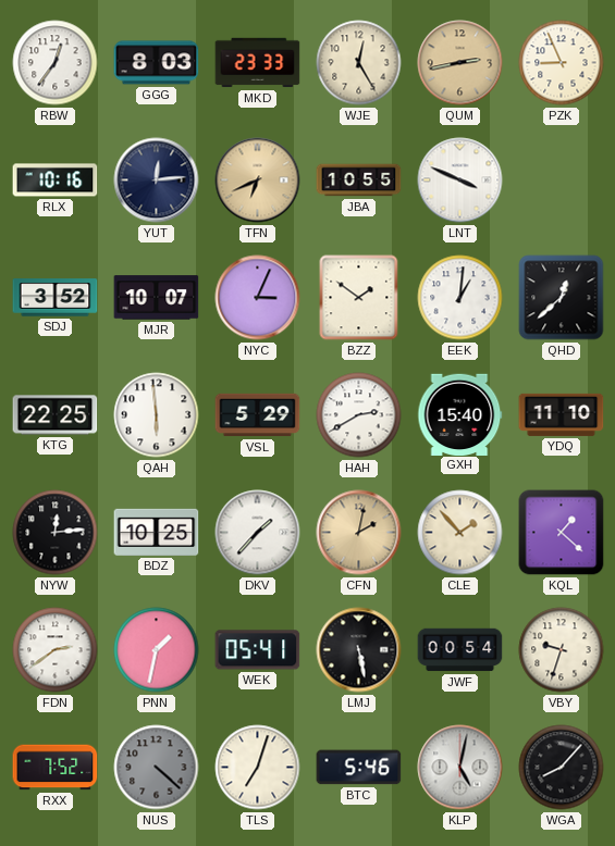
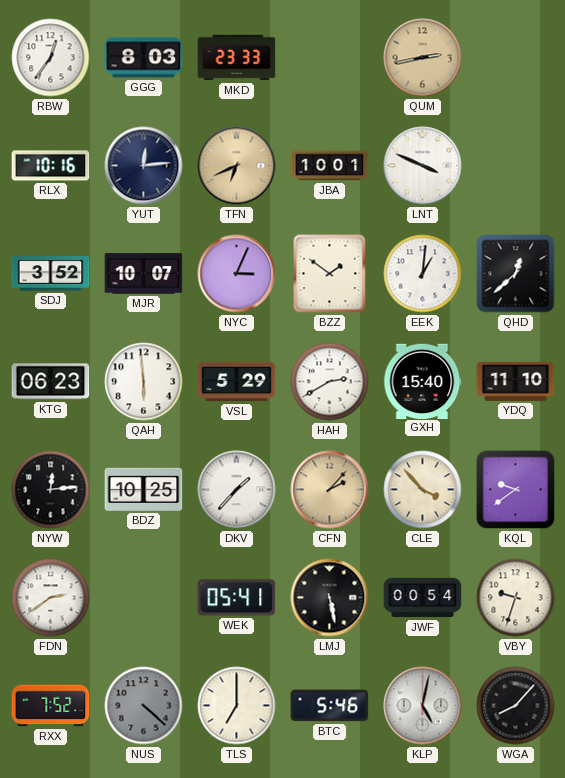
WJE: 12:25 -> none
PZK: 8:56 -> none
JBA: 10:55 -> 10:01
KTG: 22:25 -> 06:23
CFN: 2:02 -> 2:07
CLE: 1:53 -> 3:53
KQL: 1:22 -> 9:39
PNN: 1:32 -> none
TLS: 7:03 -> 7:00
